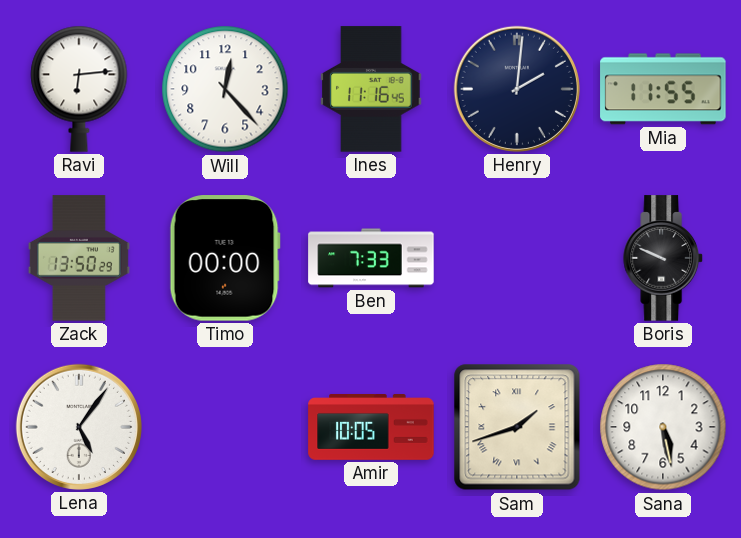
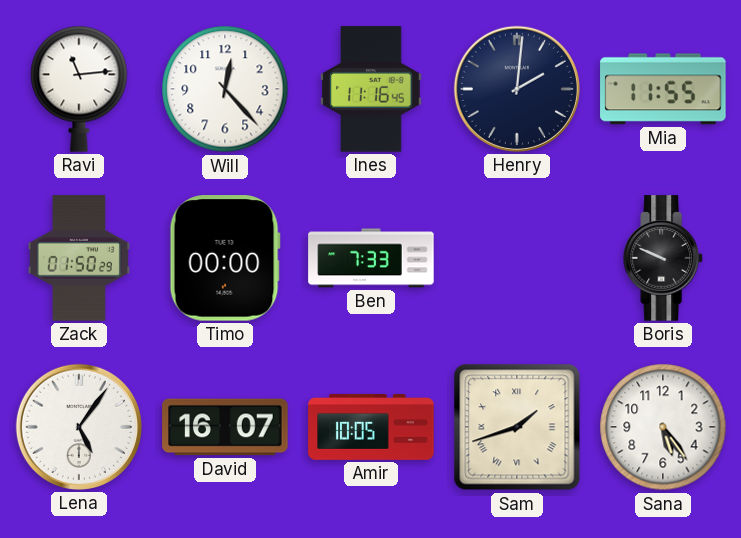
Ravi: 6:14 -> 11:14
Zack: 13:50 -> 01:50
David: none -> 16:07
Sana: 5:28 -> 5:24
